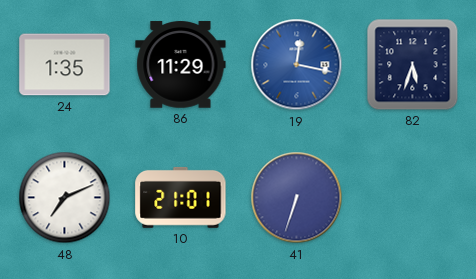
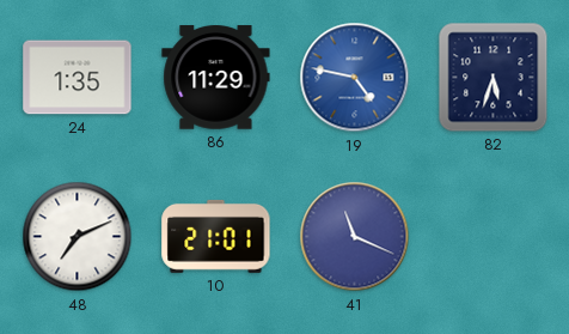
19: 12:17 -> 4:47
41: 6:33 -> 11:19
